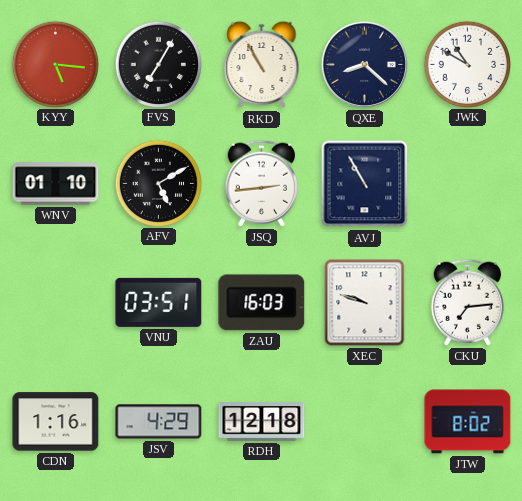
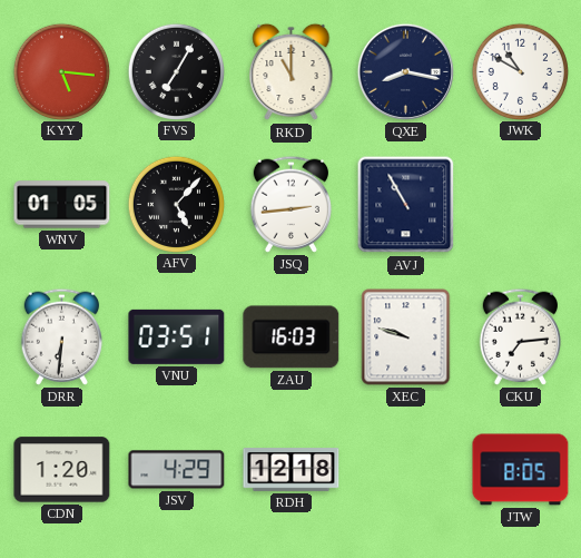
RKD: 10:55 -> 11:00
QXE: 8:22 -> 8:17
WNV: 01:10 -> 01:05
AFV: 5:10 -> 5:07
DRR: none -> 6:31
CDN: 1:16 -> 1:20
JTW: 8:02 -> 8:05
